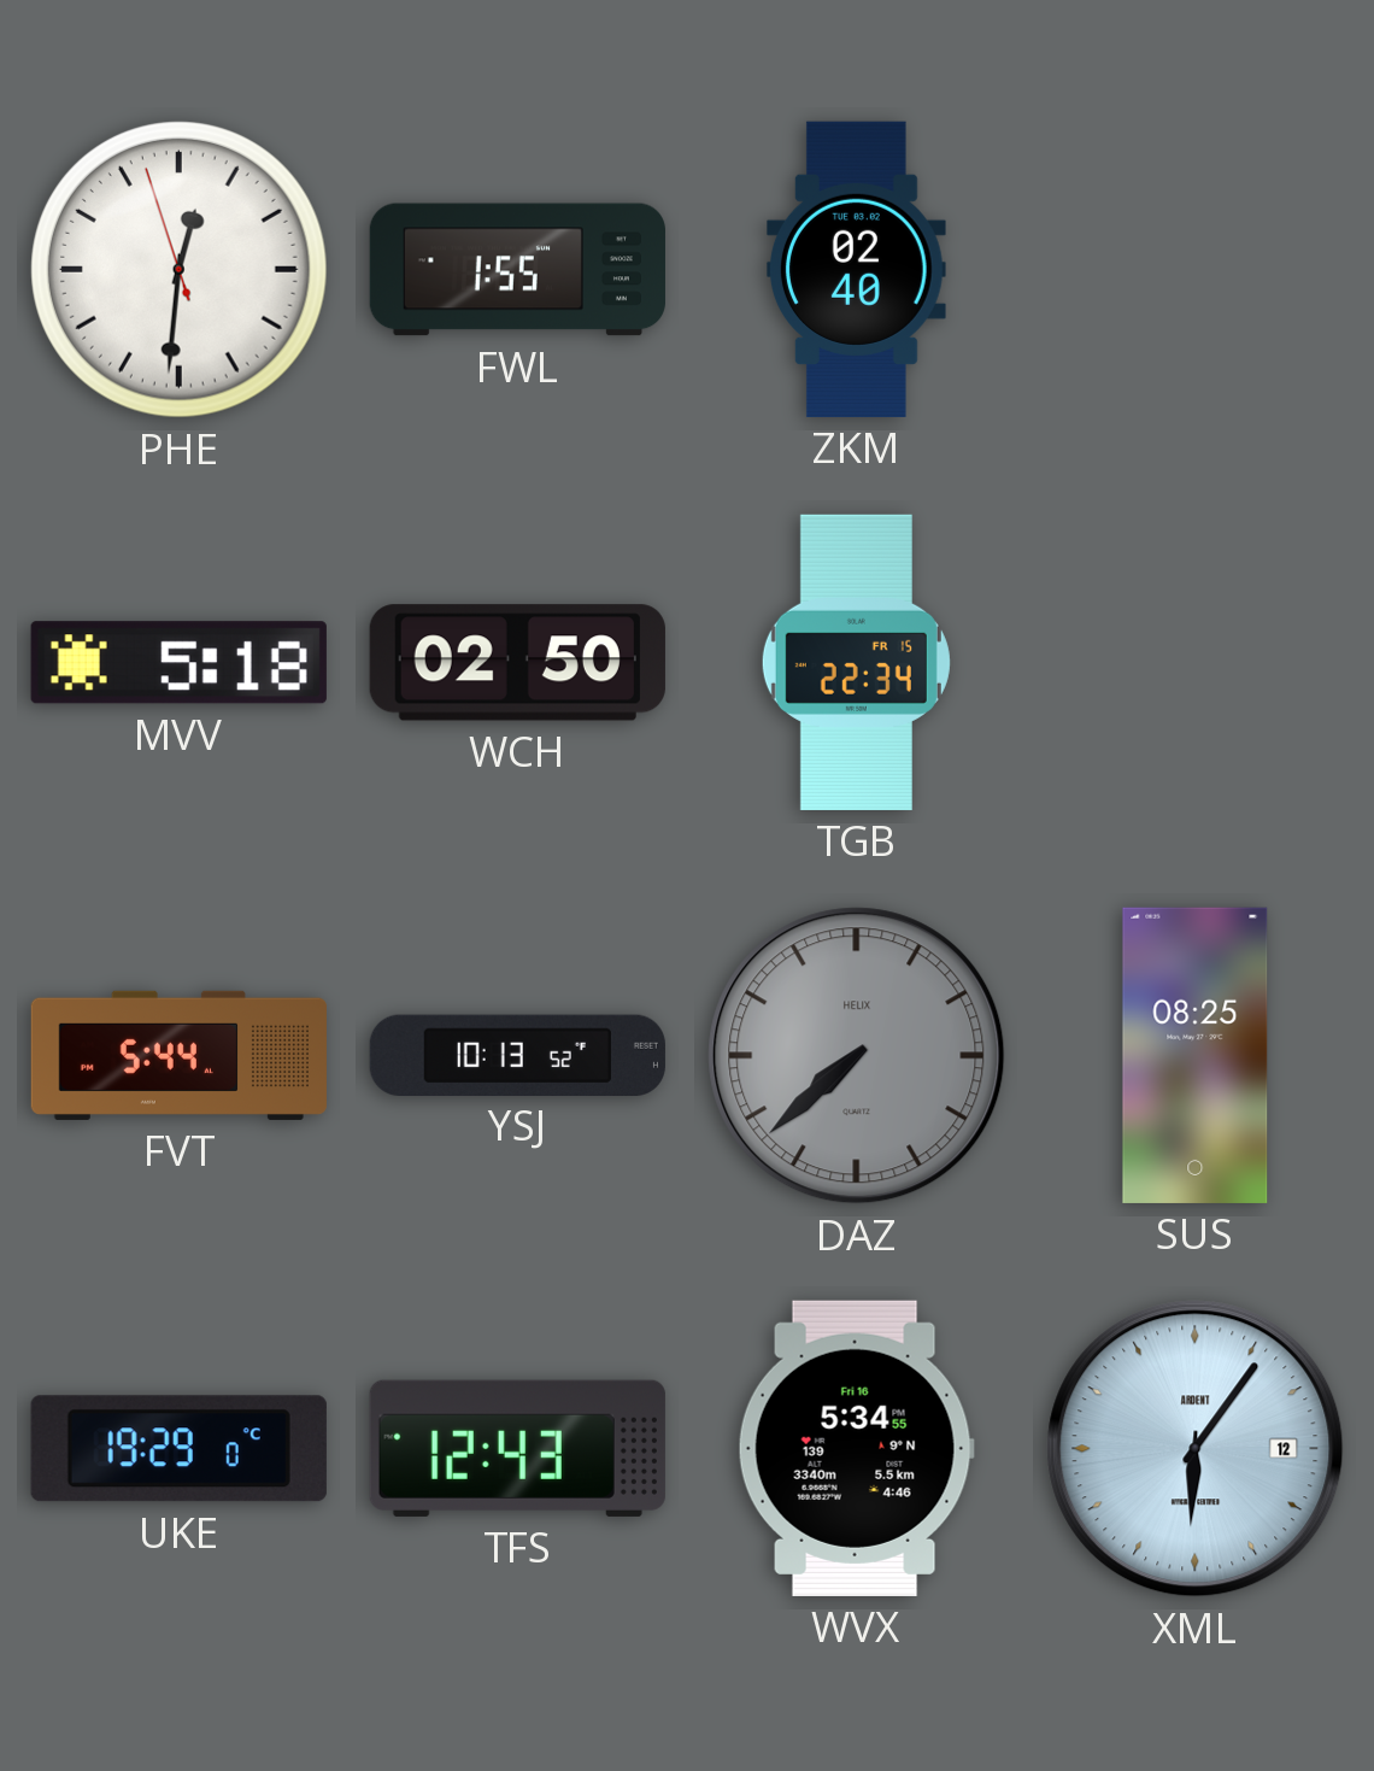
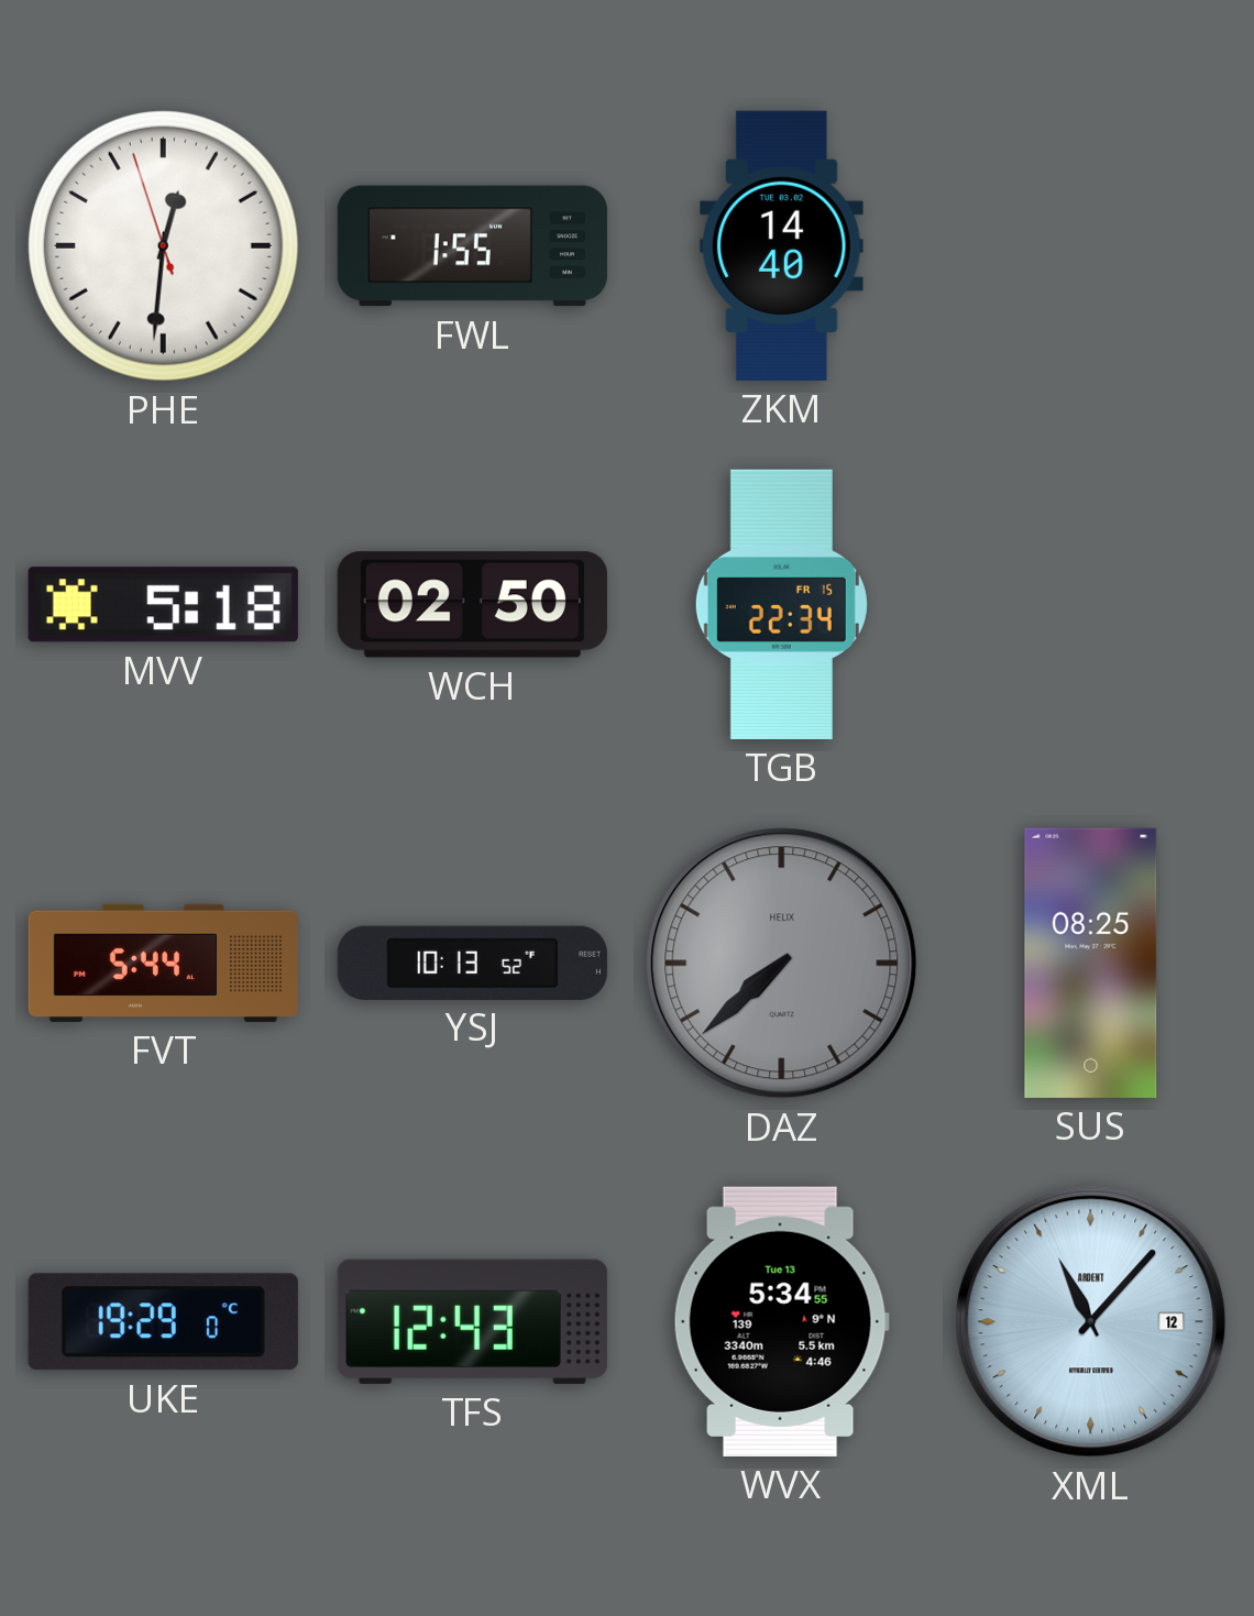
ZKM: 02:40 -> 14:40
WVX date: Fri 16 -> Tue 13
XML: 6:06 -> 11:07
